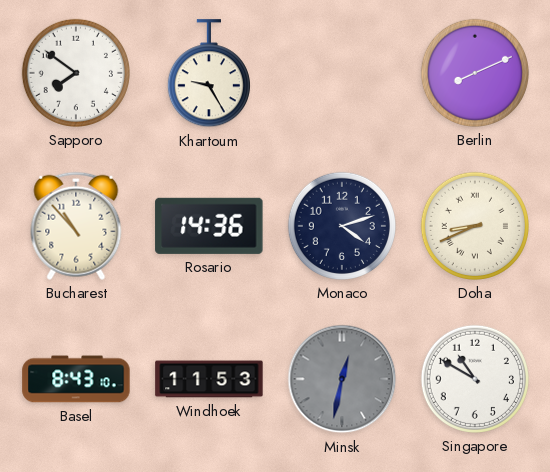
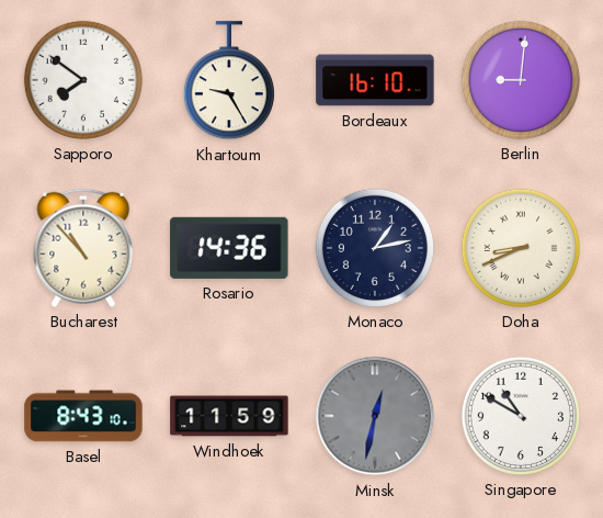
Bordeaux: none -> 16:10
Berlin: 8:11 -> 9:01
Monaco: 4:12 -> 1:13
Windhoek: 11:53 -> 11:59
